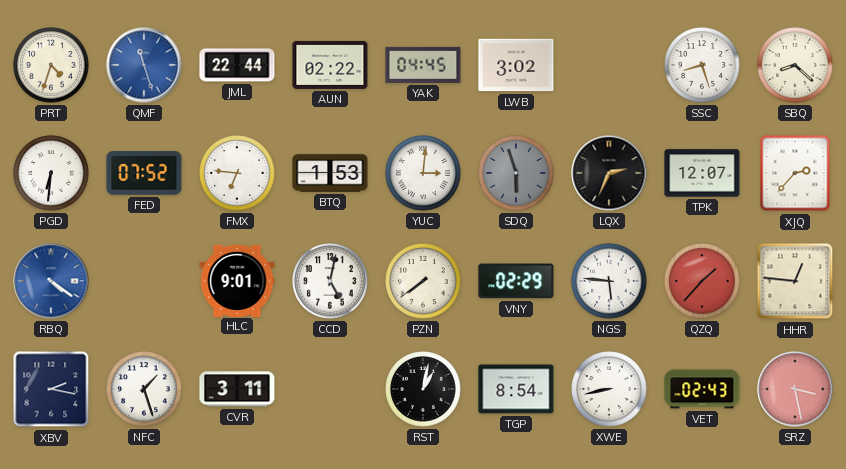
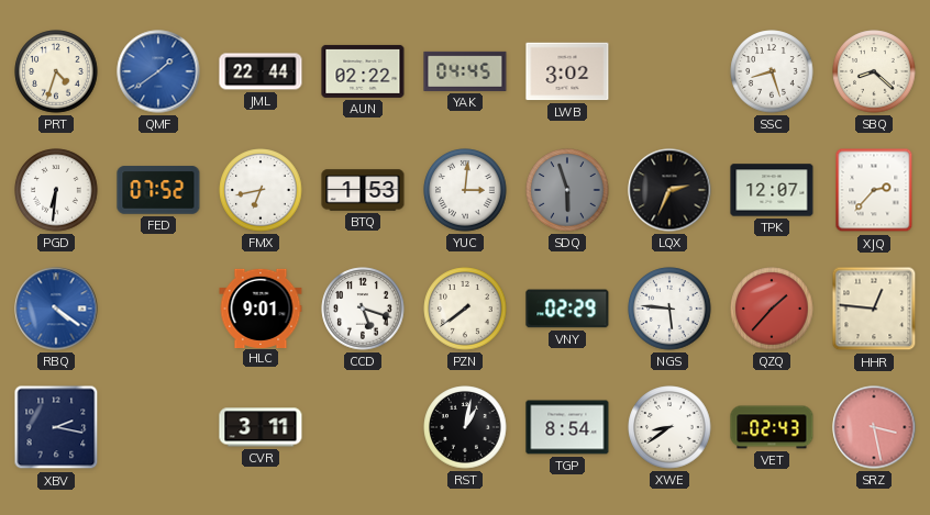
QMF: 11:27 -> 1:39
FMX: 6:46 -> 6:43
CCD: 5:02 -> 5:18
NFC: 1:27 -> none
XWE: 8:43 -> 8:39
